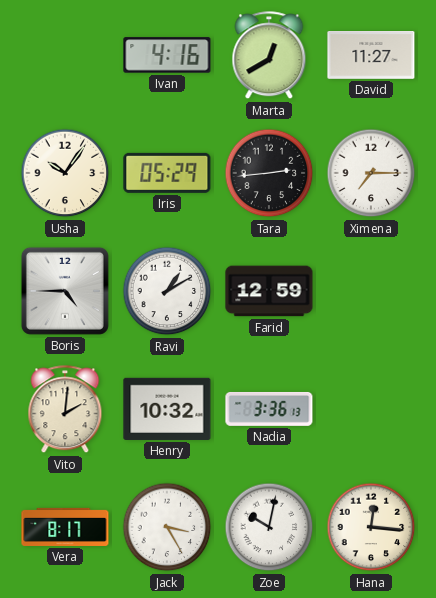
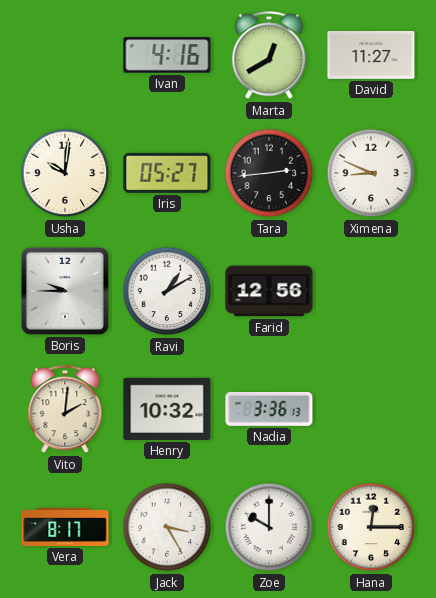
Usha: 10:06 -> 10:01
Iris: 05:29 -> 05:27
Ximena: 7:15 -> 8:49
Boris: 4:45 -> 9:45
Farid: 12:59 -> 12:56
Zoe: 10:02 -> 10:00
Hana: 12:16 -> 12:15
